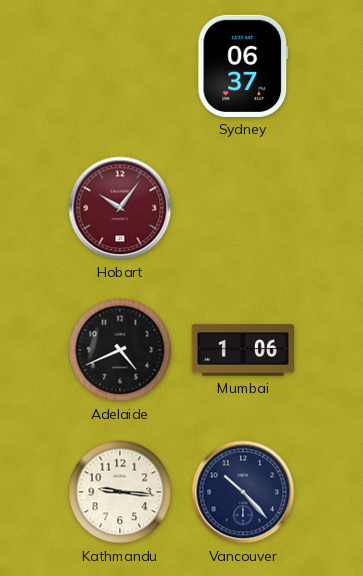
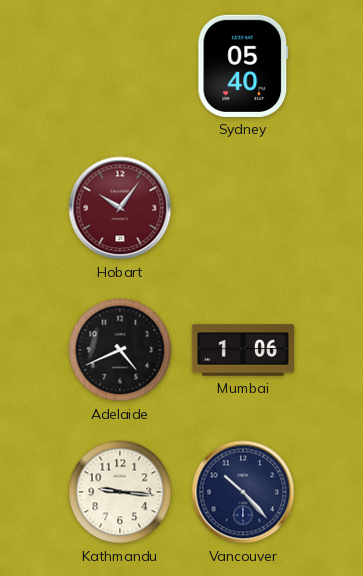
Sydney: 06:37 -> 05:40
